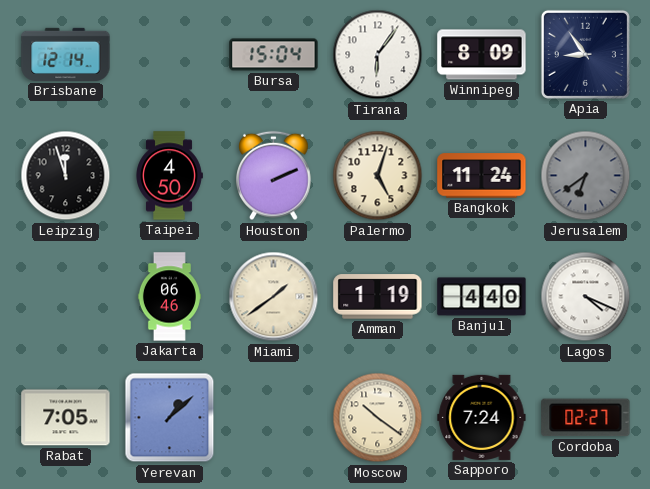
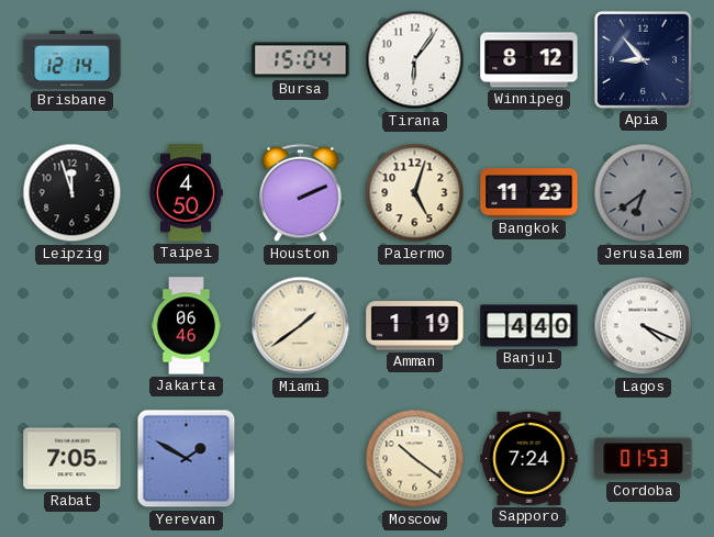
Winnipeg: 8:09 -> 8:12
Apia: 8:54 -> 8:53
Bangkok: 11:24 -> 11:23
Yerevan: 1:08 -> 1:50
Cordoba: 02:27 -> 01:53
